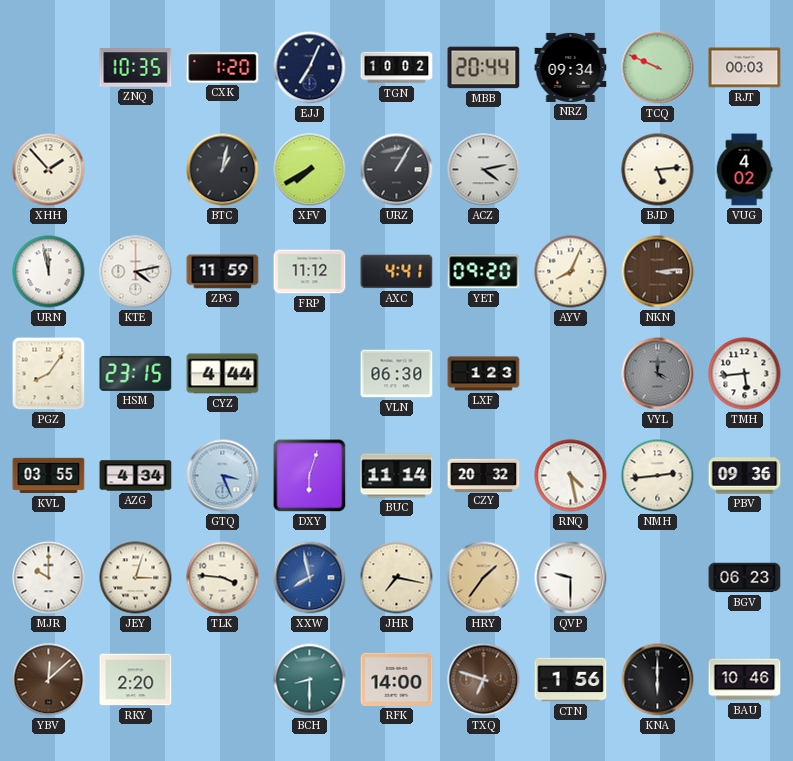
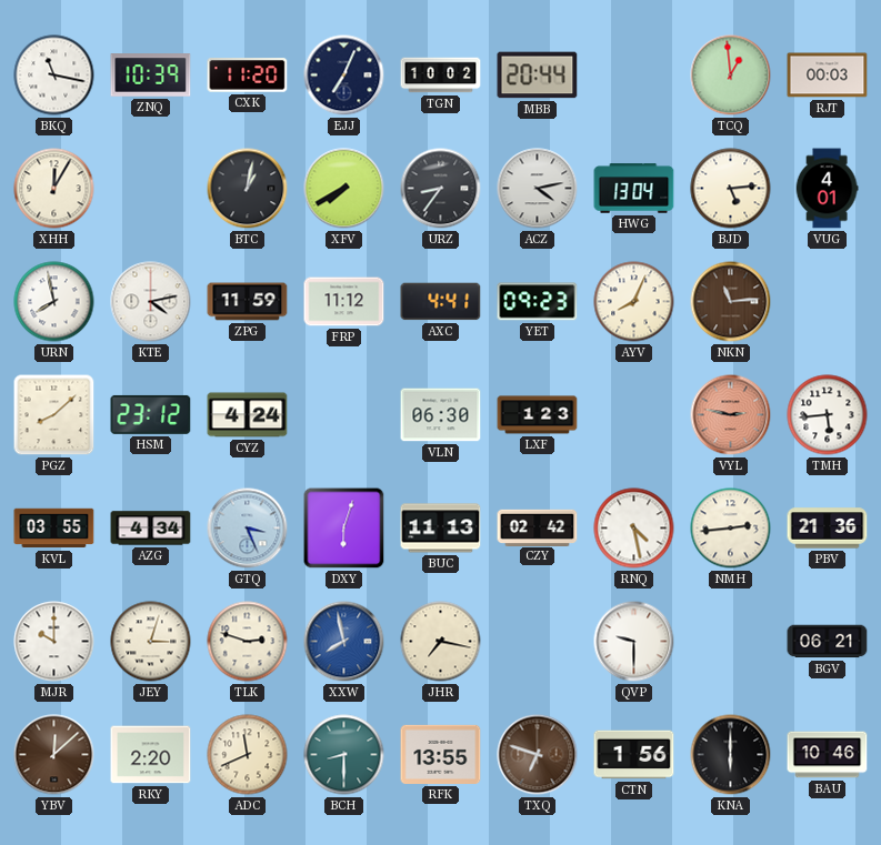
BKQ: none -> 11:17
ZNQ: 10:35 -> 10:39
CXK: 1:20 -> 11:20
NRZ: 09:34 -> none
TCQ: 9:49 -> 12:59
XHH: 1:53 -> 12:05
URZ: 1:05 -> 8:36
HWG: none -> 13:04
VUG: 4:02 -> 4:01
URN: 11:58 -> 7:58
YET: 09:20 -> 09:23
NKN: 3:14 -> 11:14
PGZ: 8:06 -> 8:08
HSM: 23:15 -> 23:12
CYZ: 4:44 -> 4:24
VYL: 4:00 -> 2:47
VYL dial: grey -> salmon
BUC: 11:14 -> 11:13
CZY: 20:32 -> 02:42
PBV: 09:36 -> 21:36
TLK: 3:46 -> 2:48
HRY: 1:36 -> none
BGV: 06:23 -> 06:21
ADC: none -> 11:41
RFK: 14:00 -> 13:55
